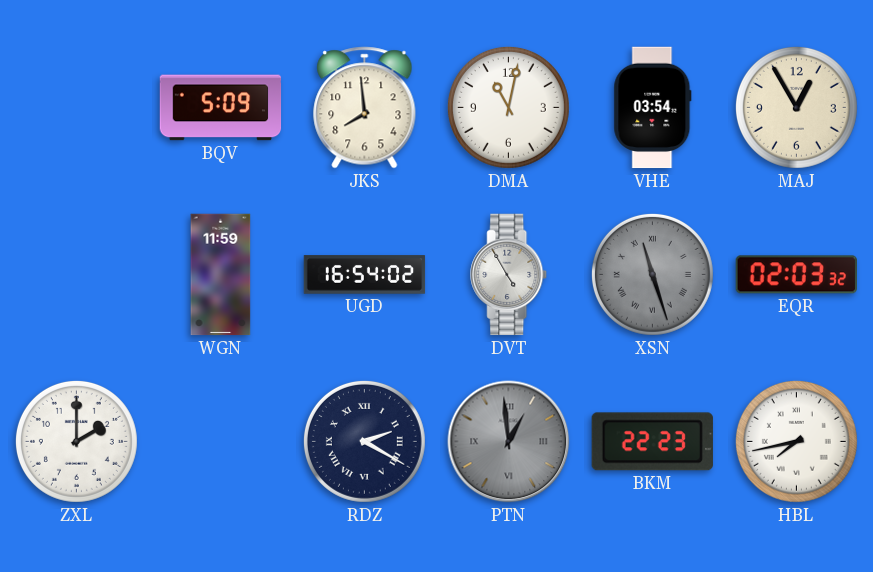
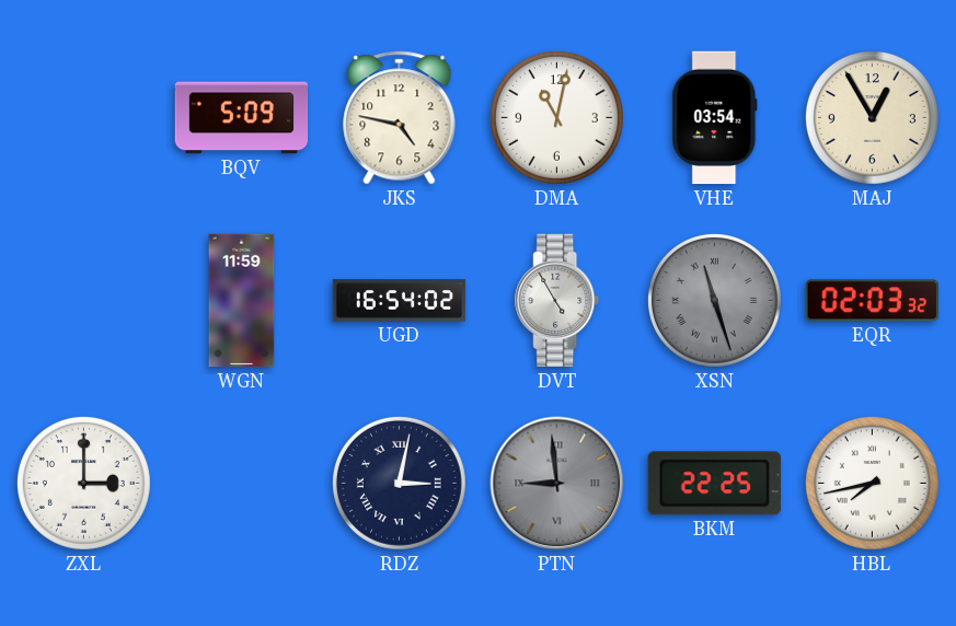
JKS: 7:59 -> 4:47
ZXL: 2:00 -> 3:00
RDZ: 2:20 -> 3:02
PTN: 12:59 -> 8:59
BKM: 22:23 -> 22:25
